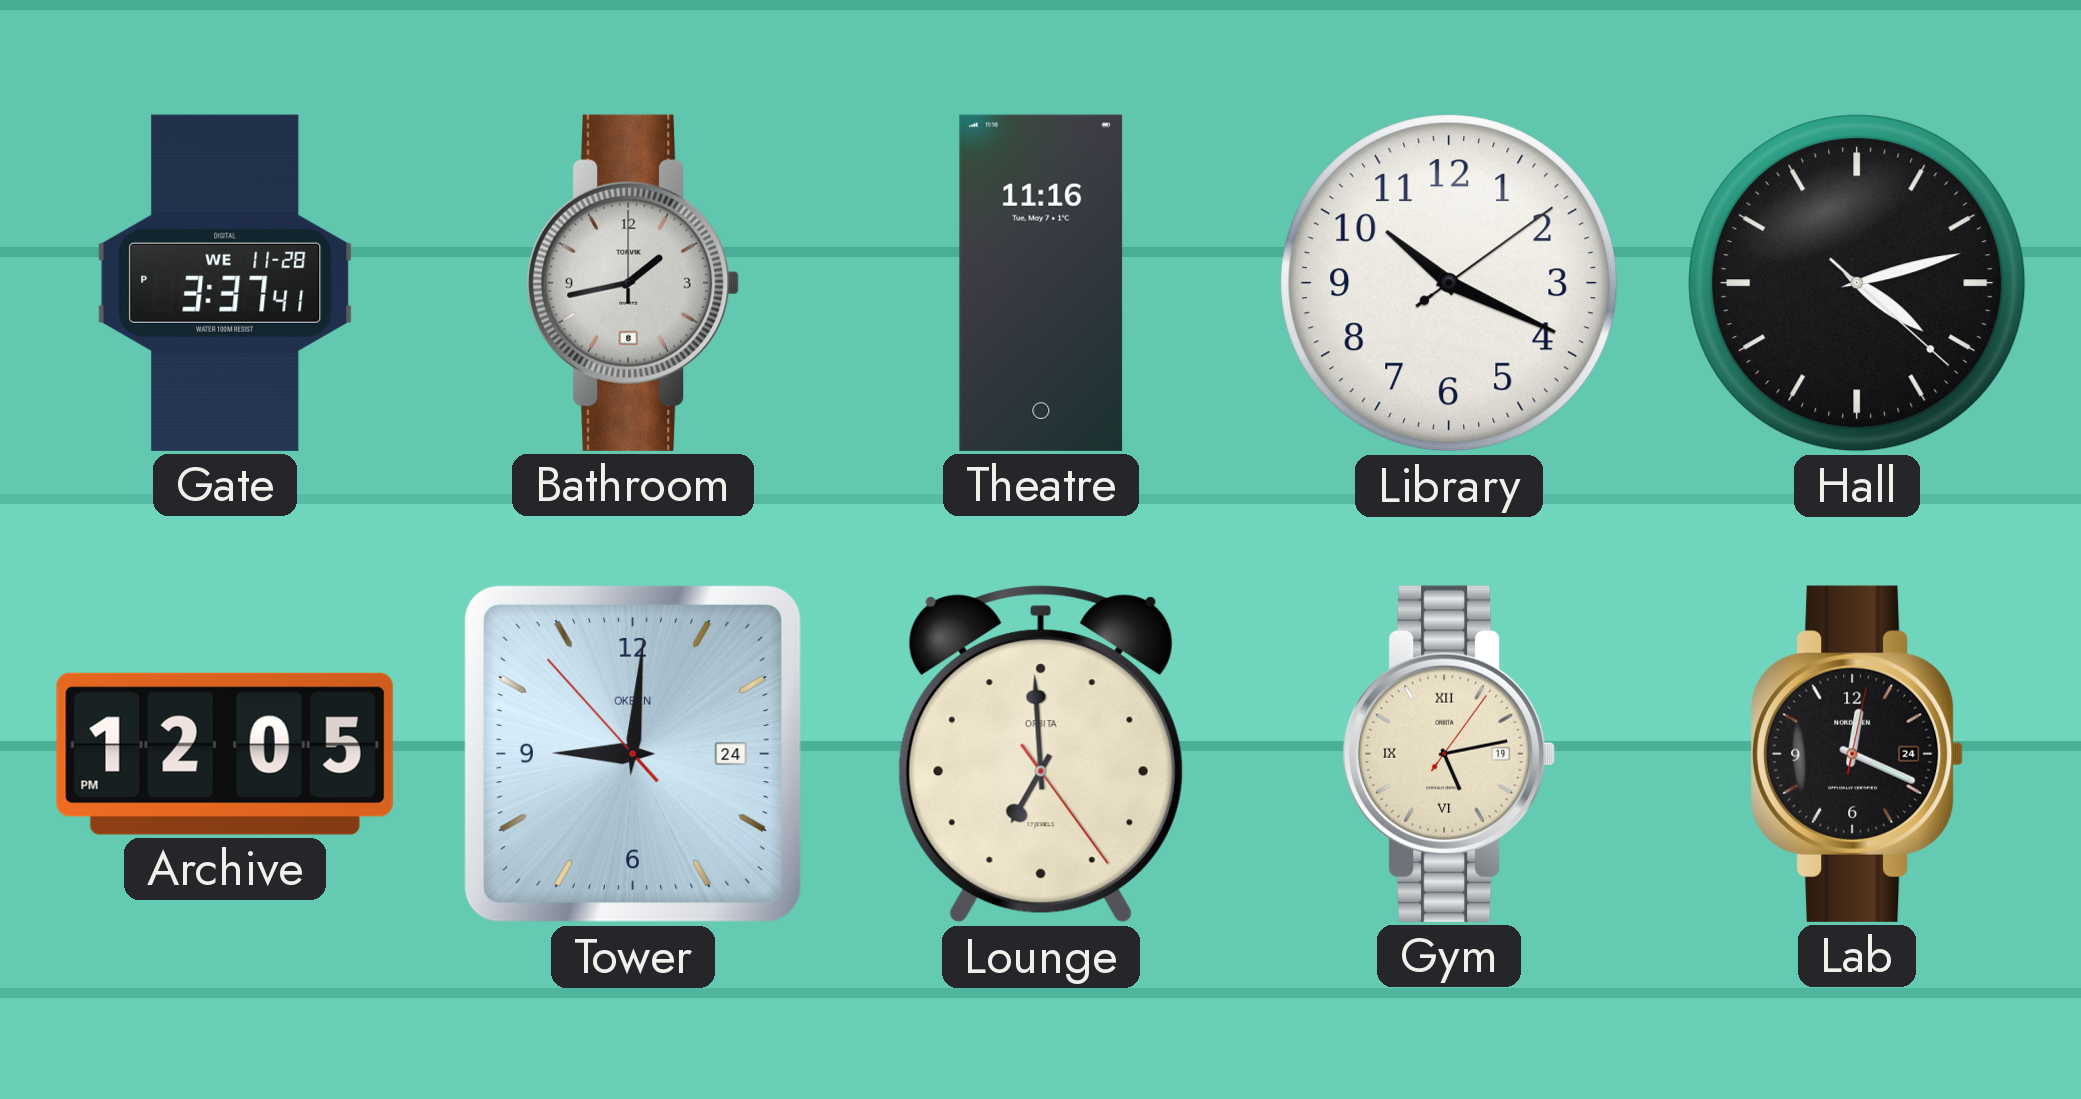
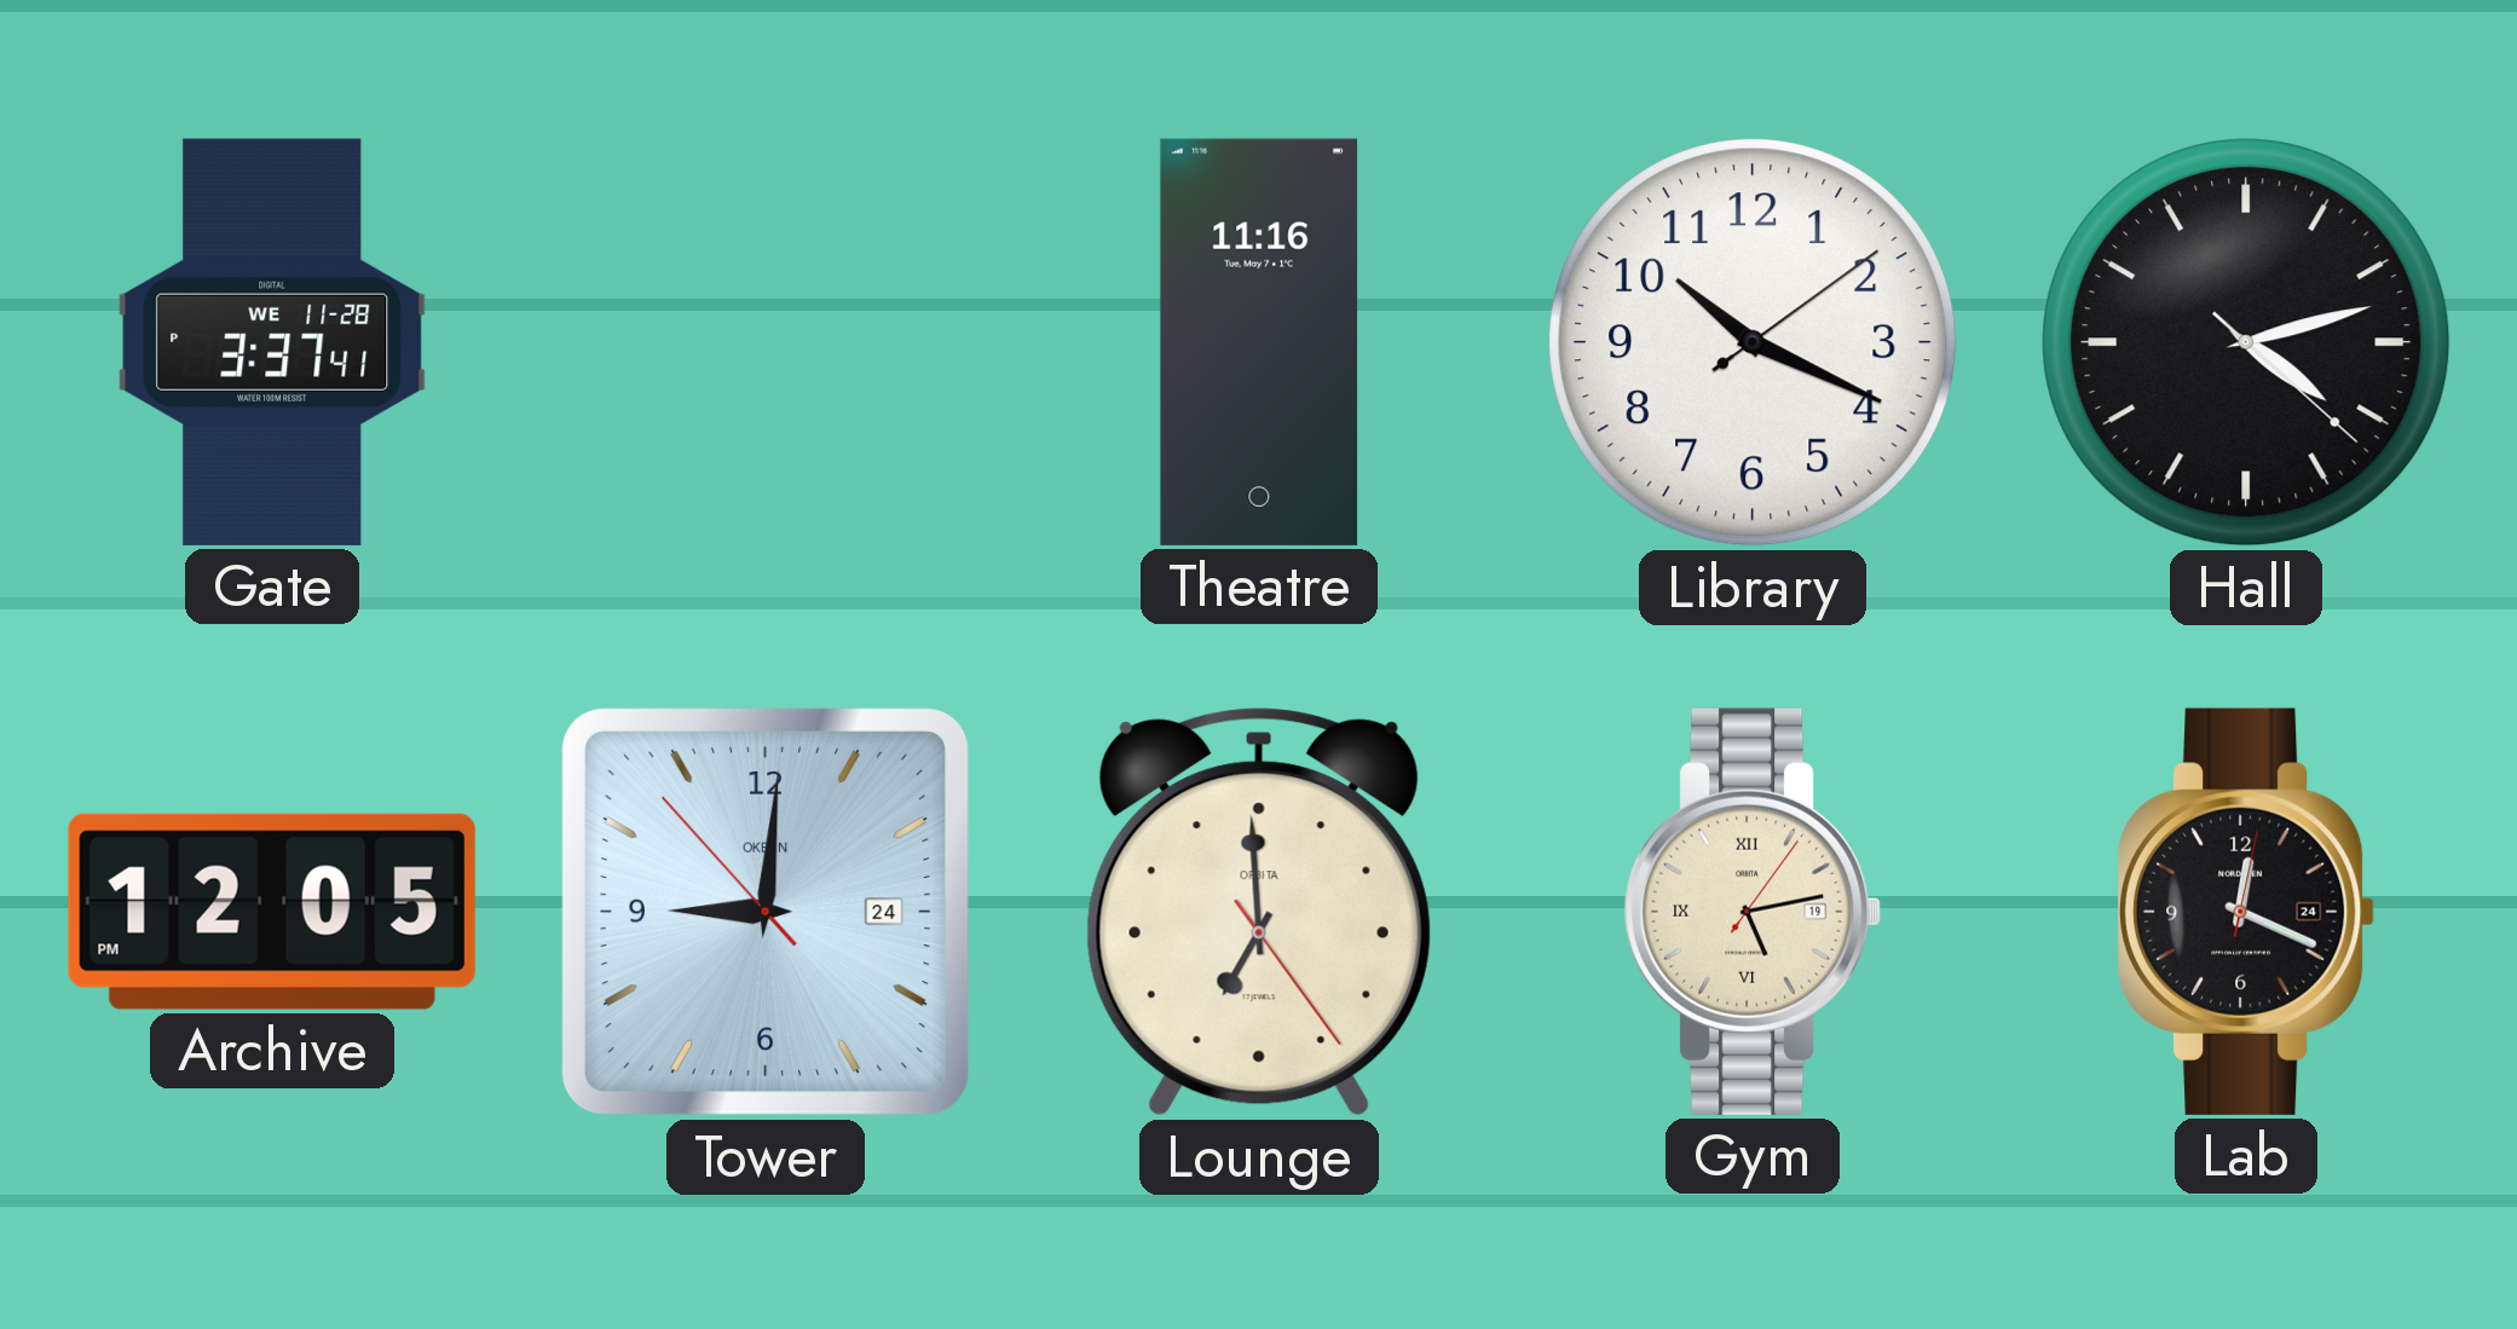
Bathroom: 1:43 -> none
